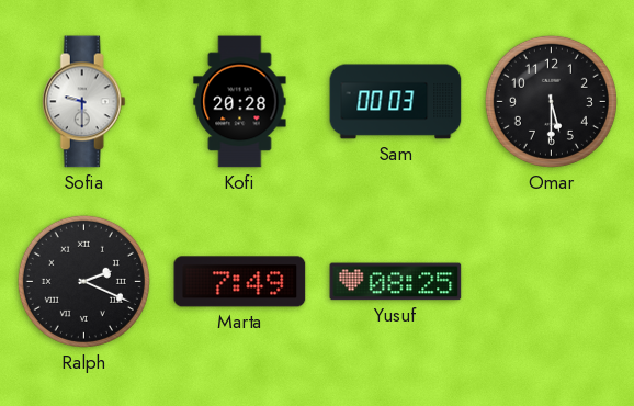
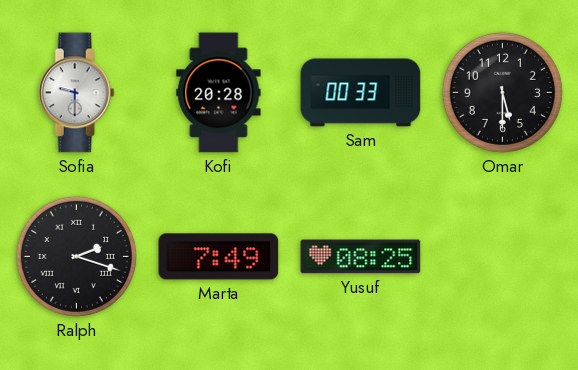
Sam: 00:03 -> 00:33
Ralph: 2:19 -> 2:18
